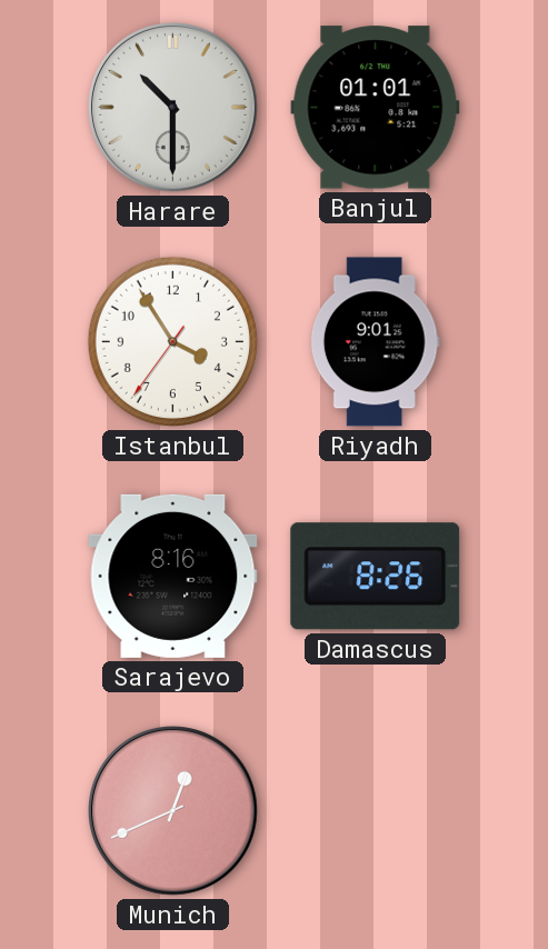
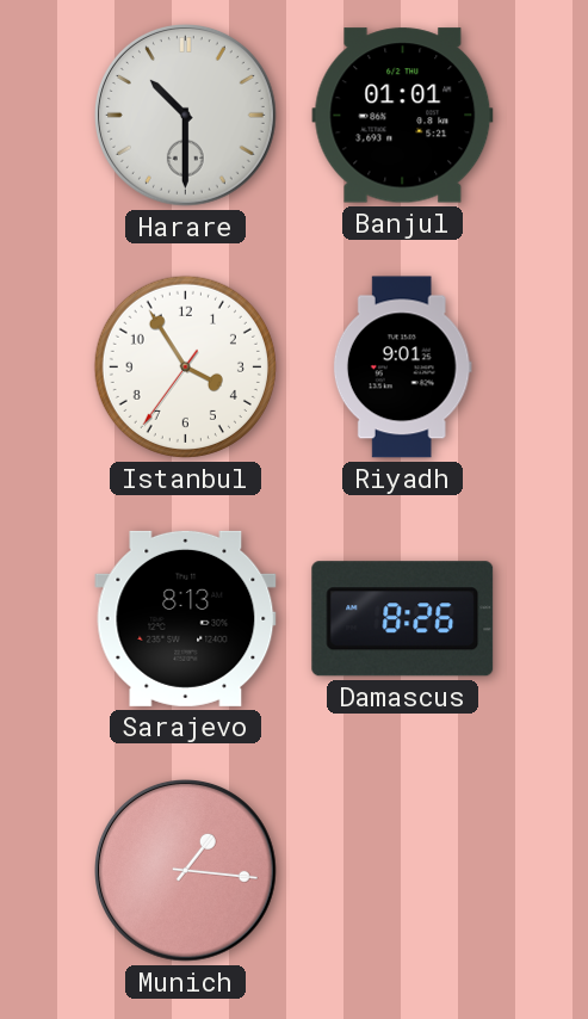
Sarajevo: 8:16 -> 8:13
Munich: 12:41 -> 1:16
